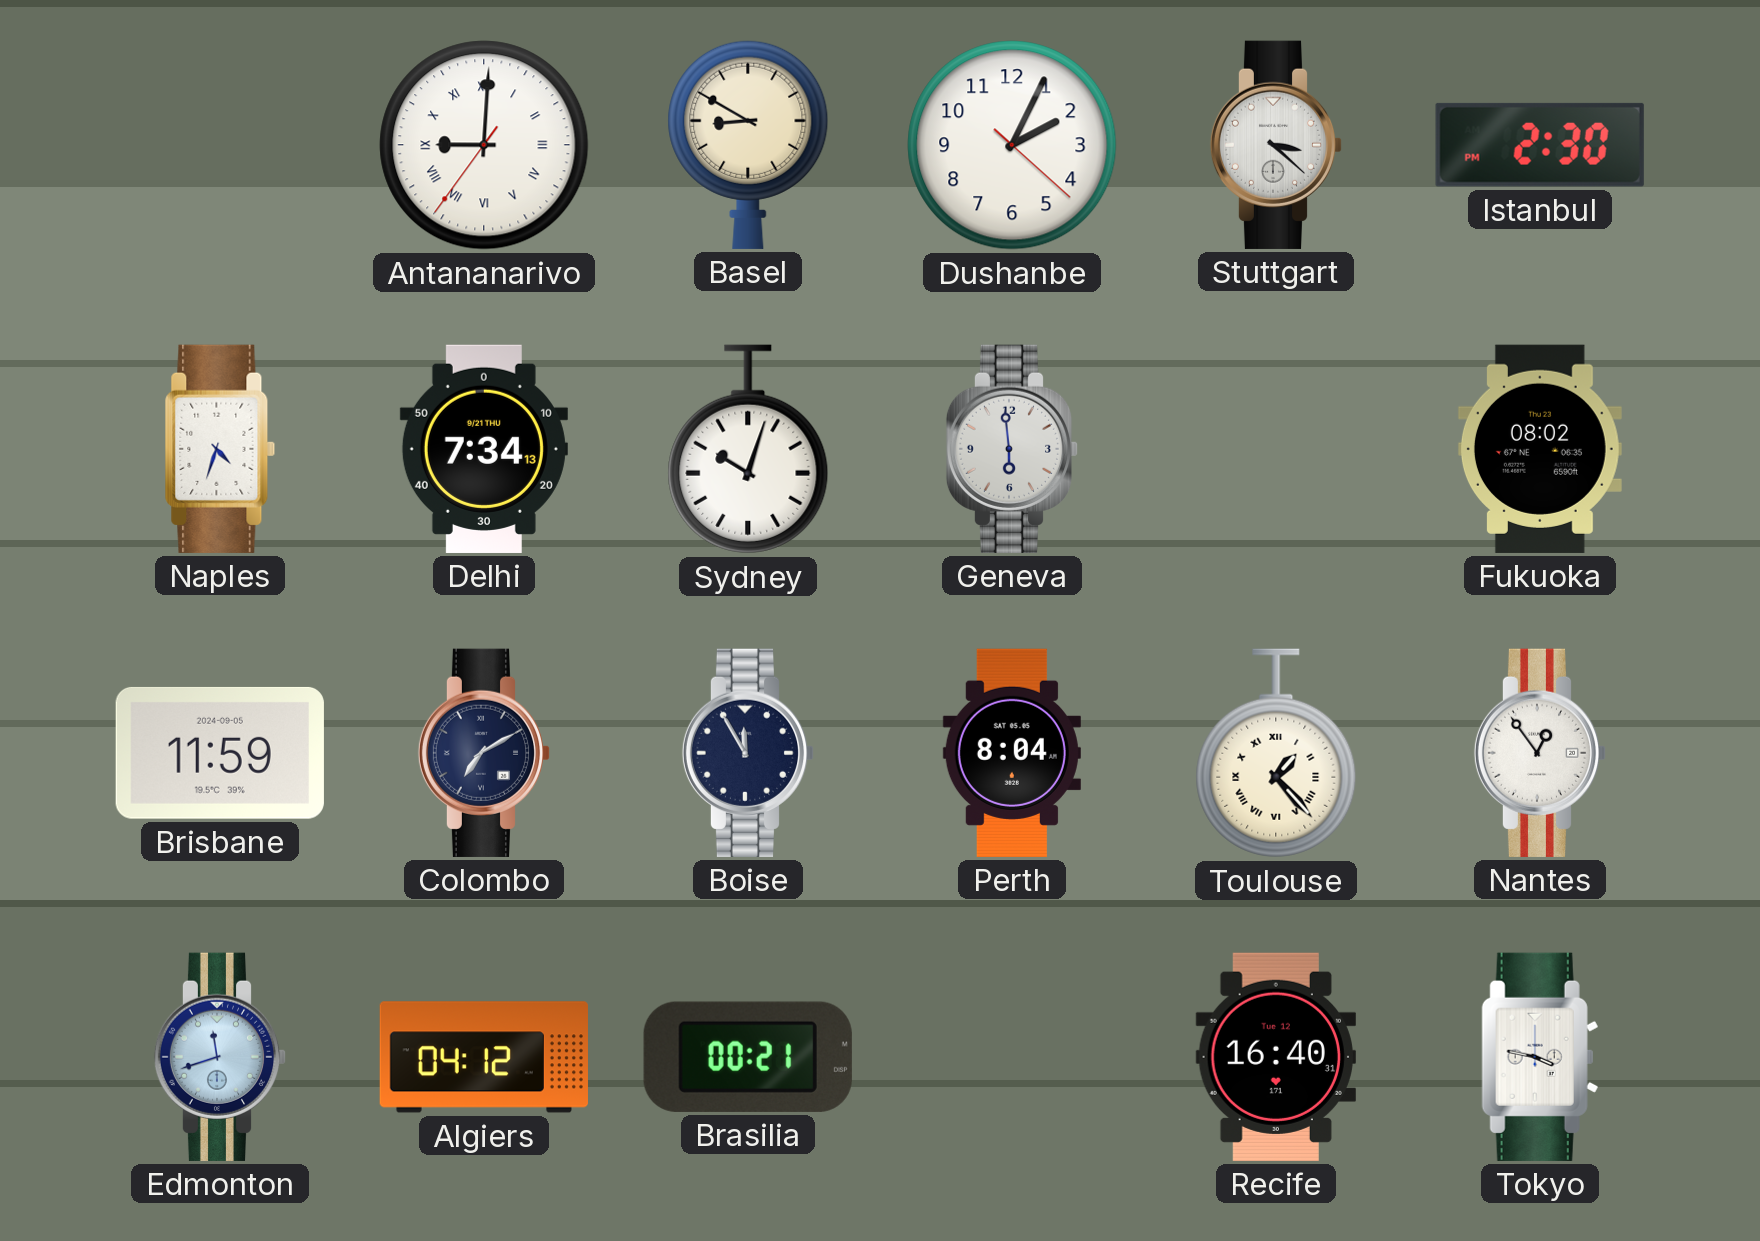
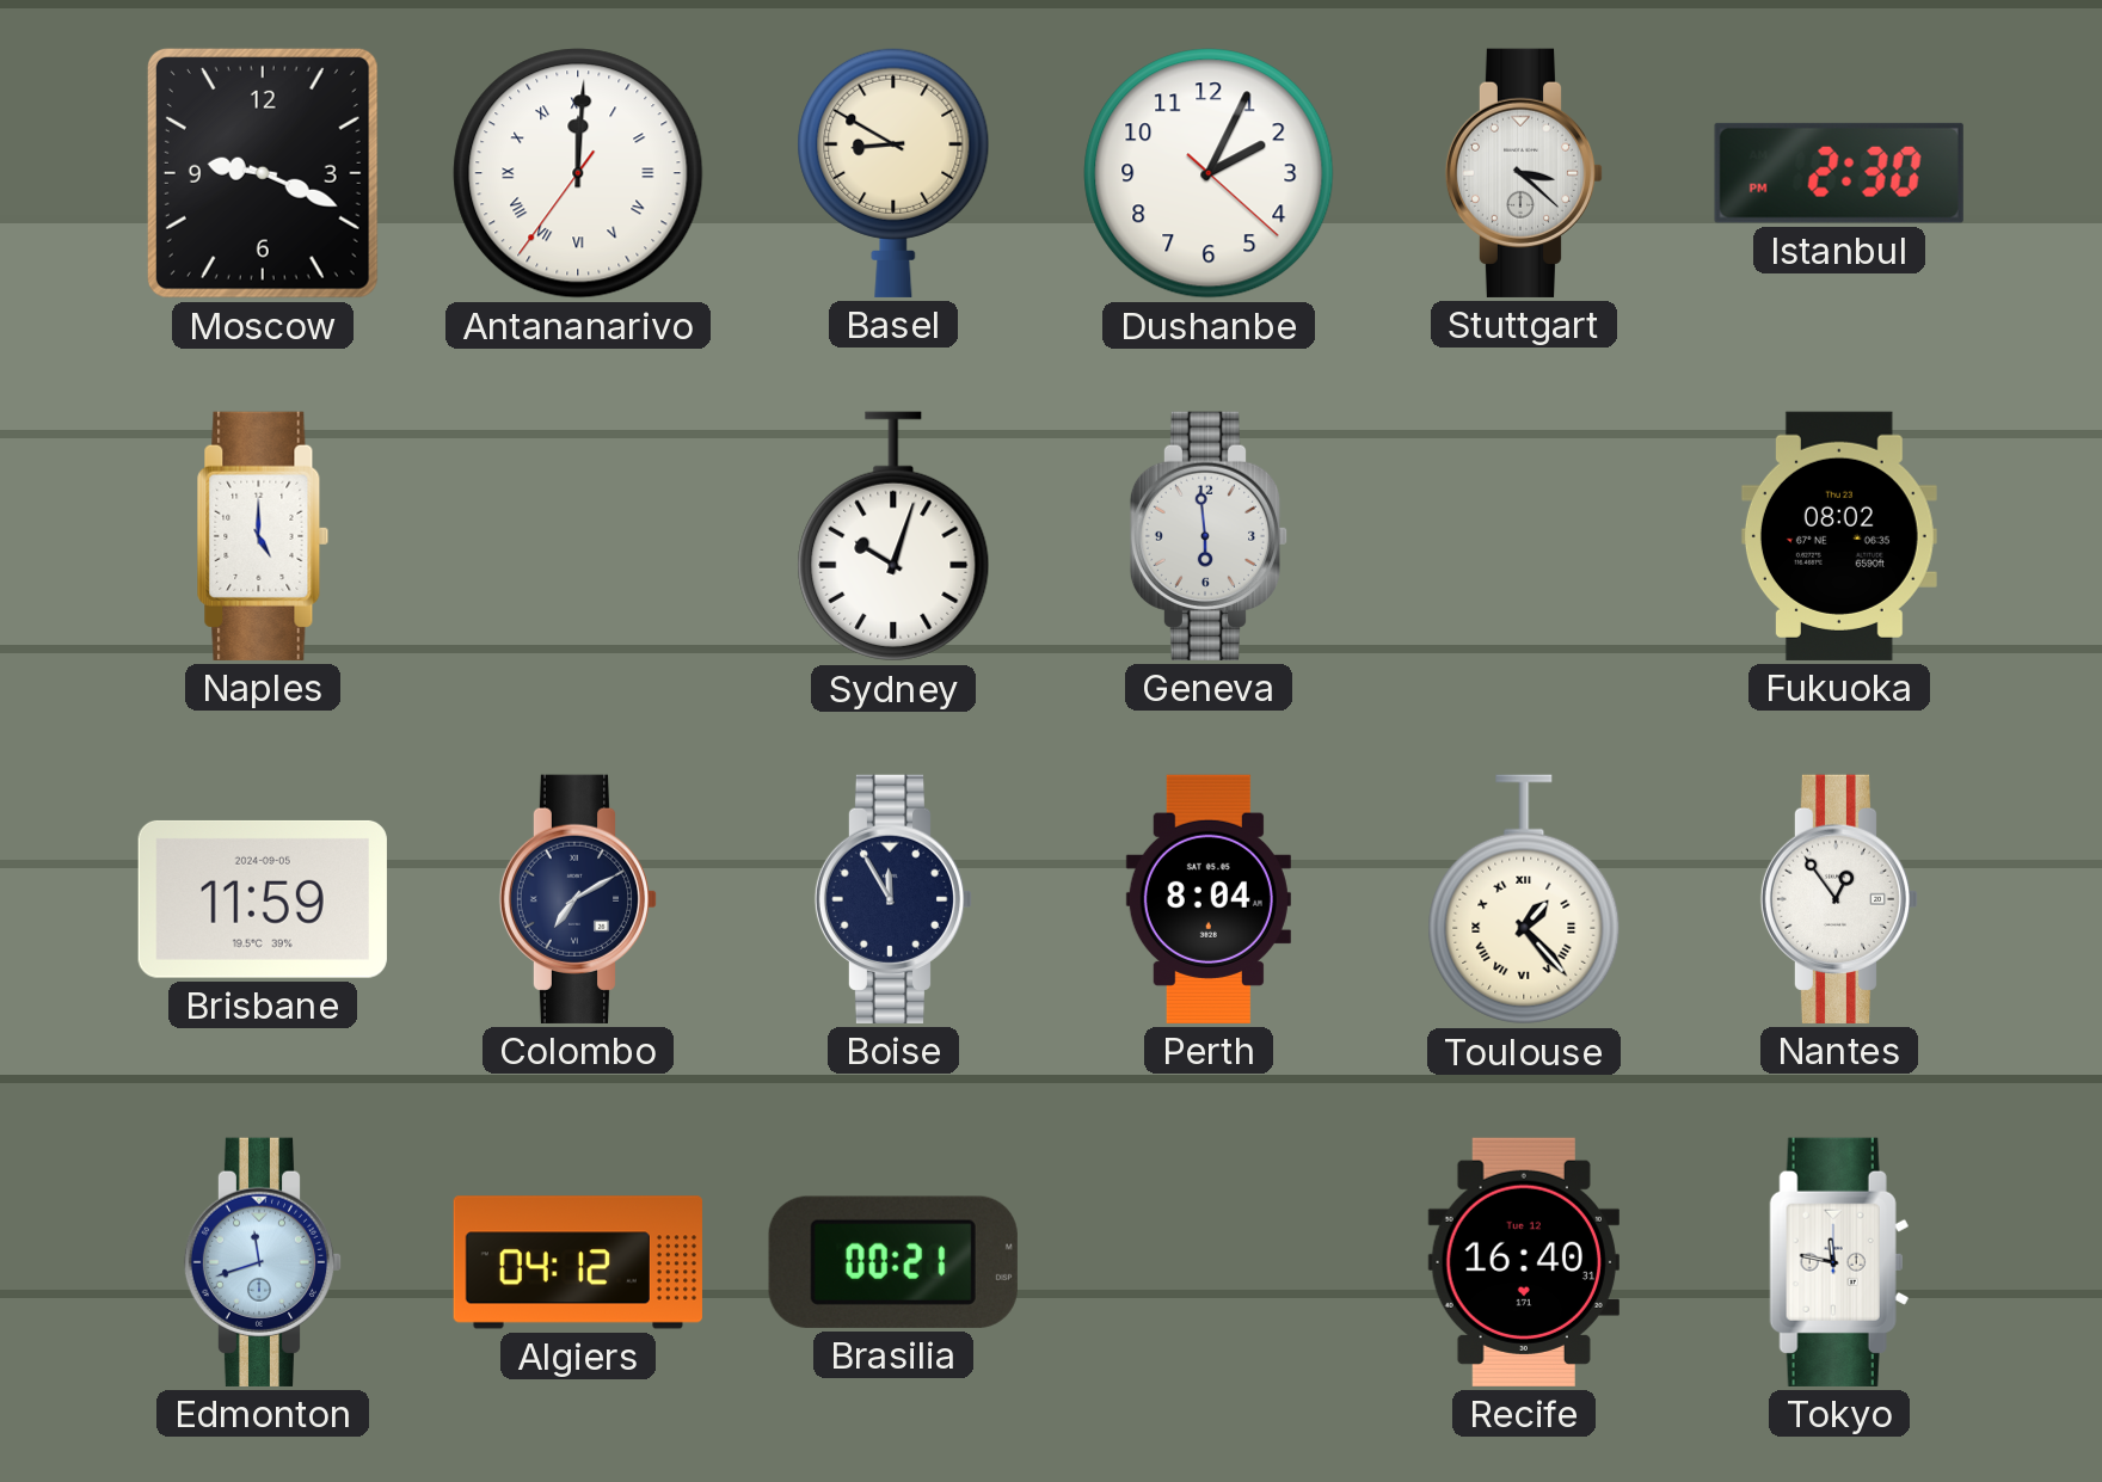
Moscow: none -> 9:19
Antananarivo: 9:00 -> 12:00
Naples: 4:33 -> 5:00
Delhi: 7:34 -> none
Tokyo: 3:47 -> 11:47
